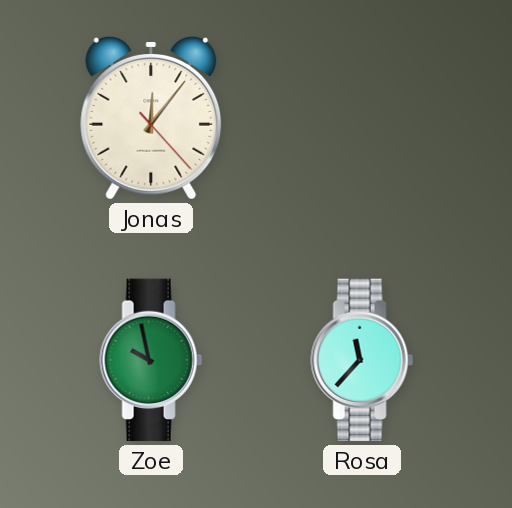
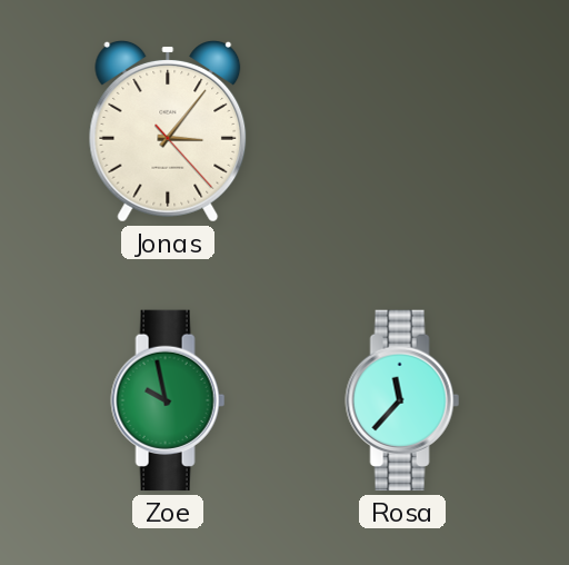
Jonas: 12:06 -> 3:06
